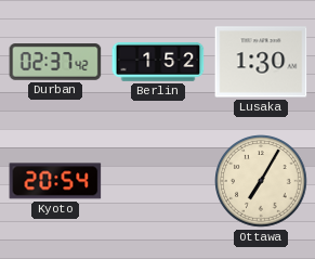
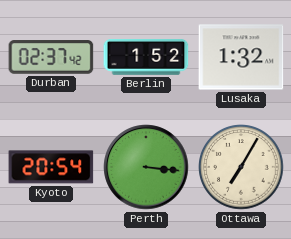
Lusaka: 1:30 -> 1:32
Perth: none -> 3:16
